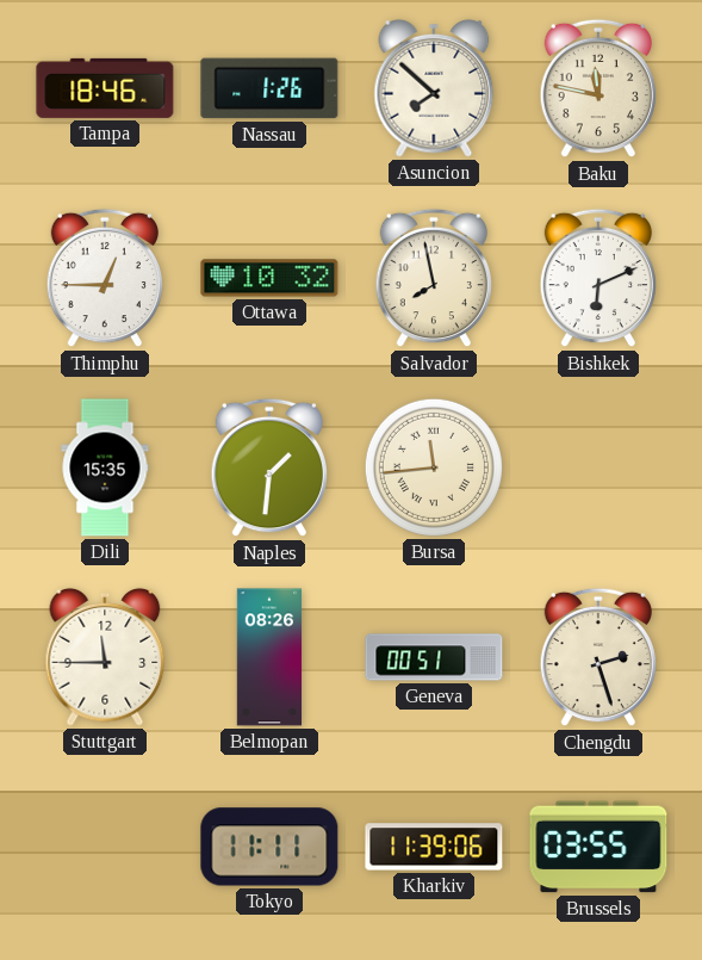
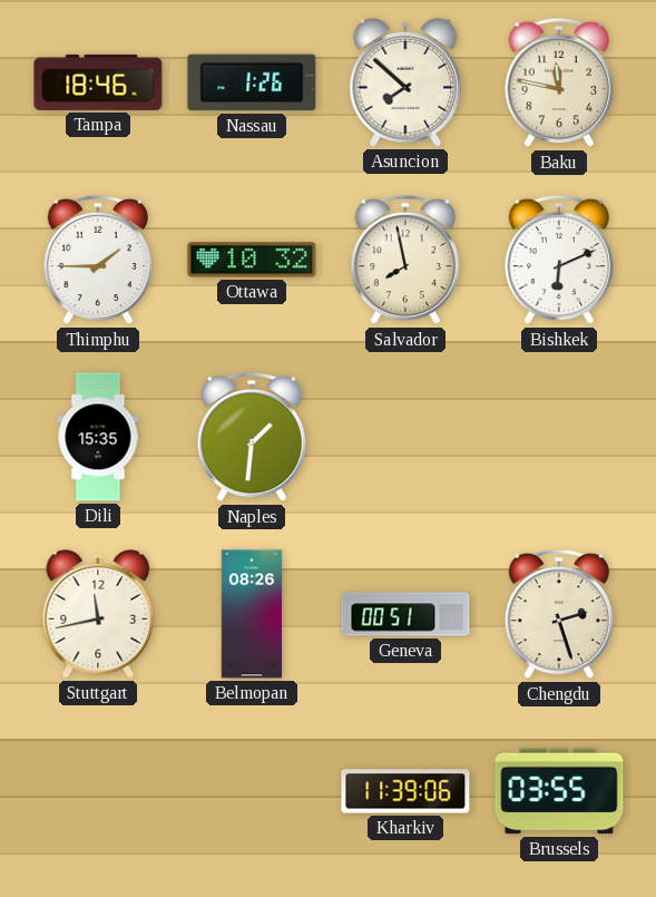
Thimphu: 12:45 -> 1:45
Bursa: 11:44 -> none
Stuttgart: 11:45 -> 11:43
Tokyo: 11:11 -> none
